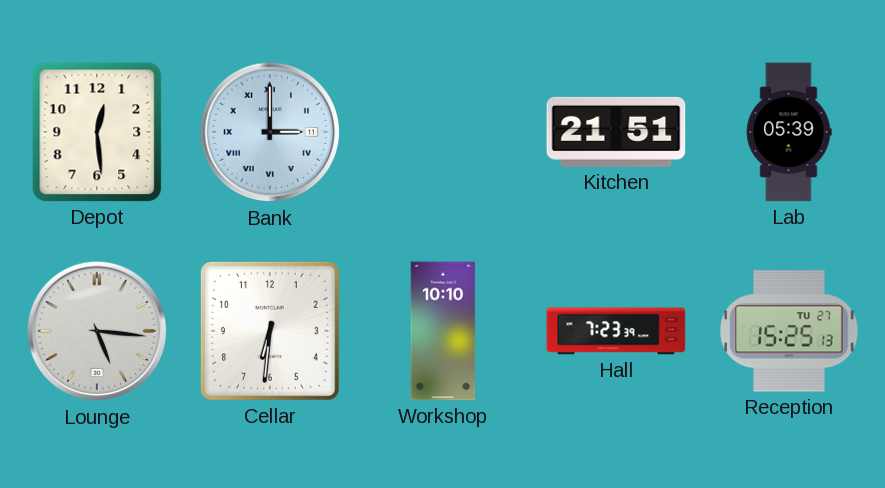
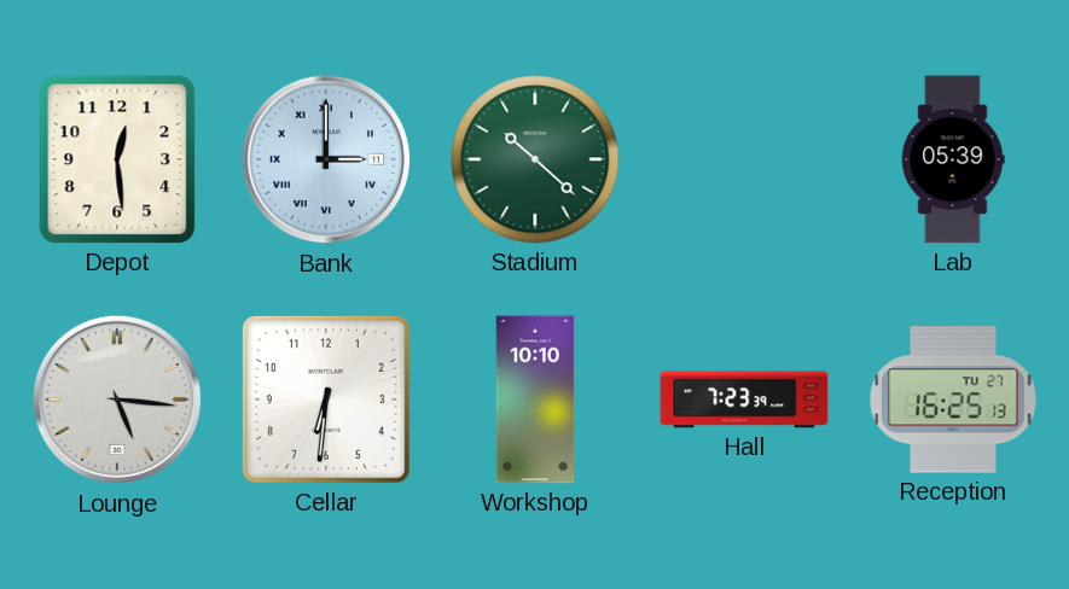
Stadium: none -> 10:22
Kitchen: 21:51 -> none
Reception: 15:25 -> 16:25
